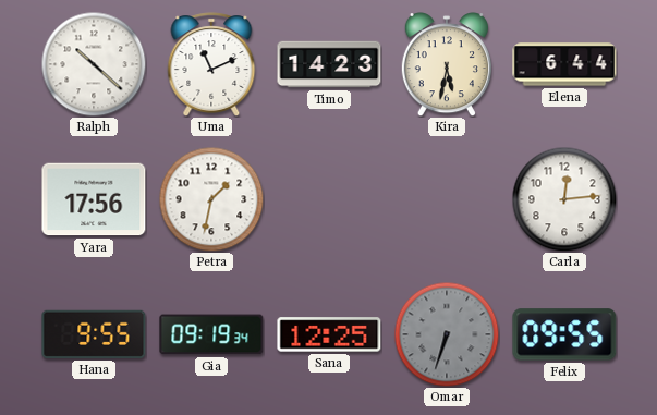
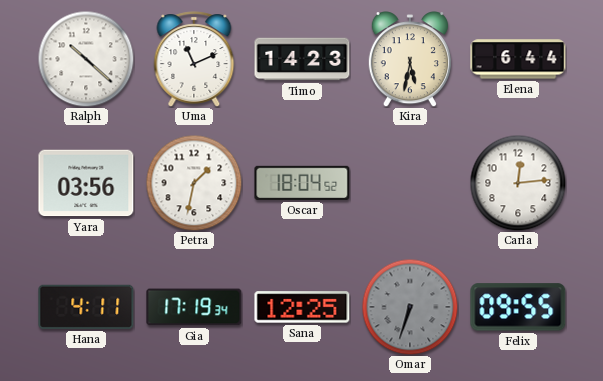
Yara: 17:56 -> 03:56
Oscar: none -> 18:04
Hana: 9:55 -> 4:11
Gia: 09:19 -> 17:19
